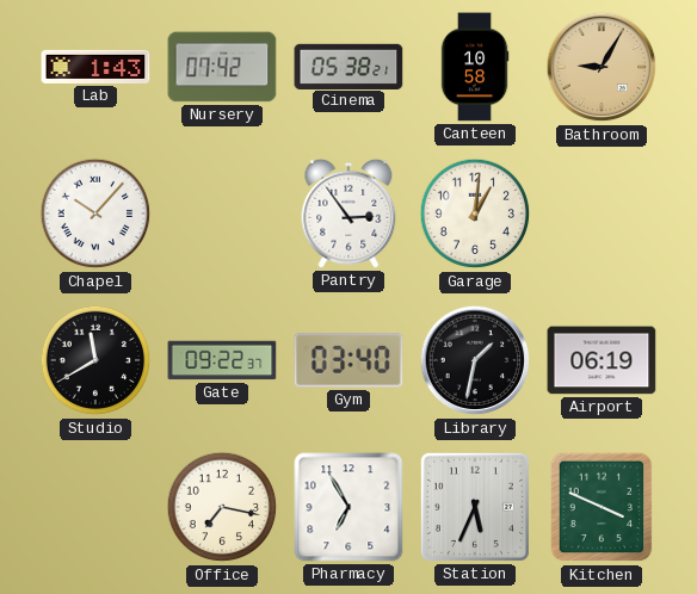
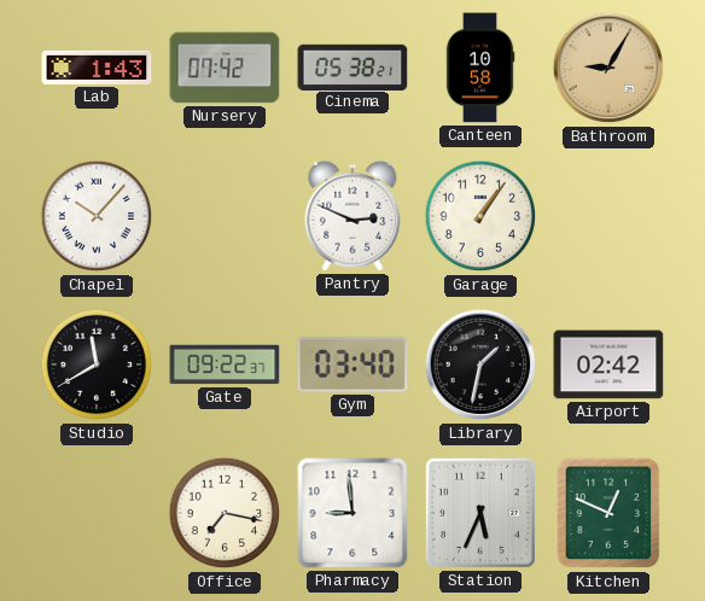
Pantry: 2:54 -> 2:49
Garage: 1:01 -> 1:06
Airport: 06:19 -> 02:42
Pharmacy: 6:55 -> 8:59
Kitchen: 3:49 -> 12:49
